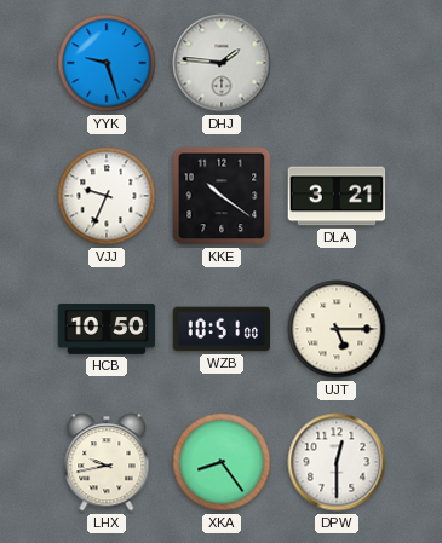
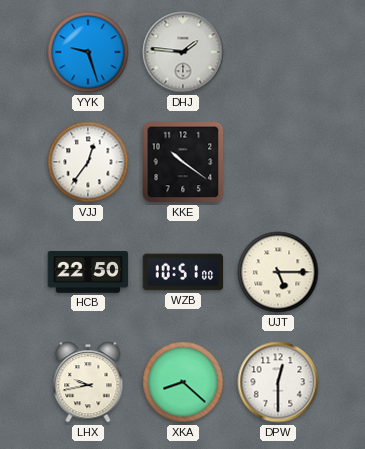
VJJ: 9:34 -> 12:36
DLA: 3:21 -> none
HCB: 10:50 -> 22:50
XKA: 8:24 -> 8:22
